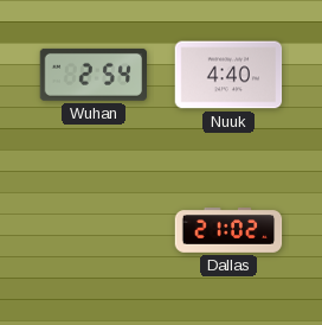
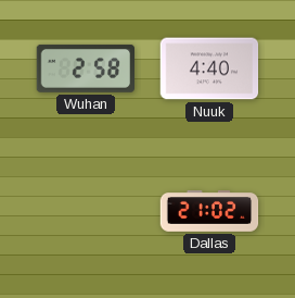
Wuhan: 2:54 -> 2:58
